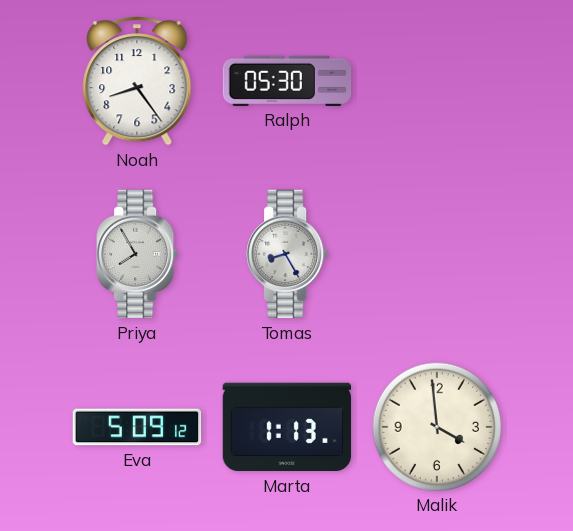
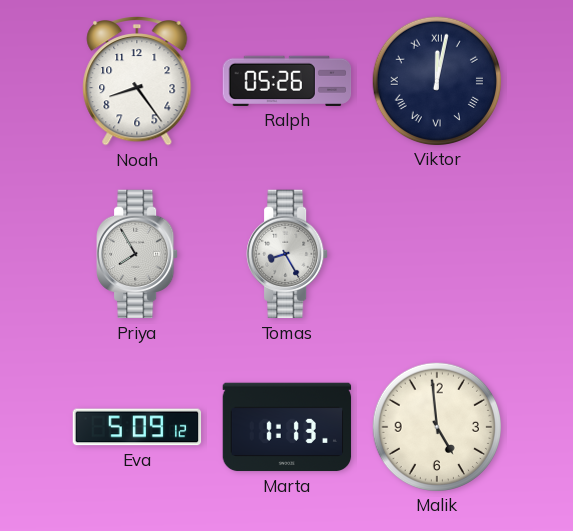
Ralph: 05:30 -> 05:26
Viktor: none -> 12:02
Malik: 3:59 -> 4:59
